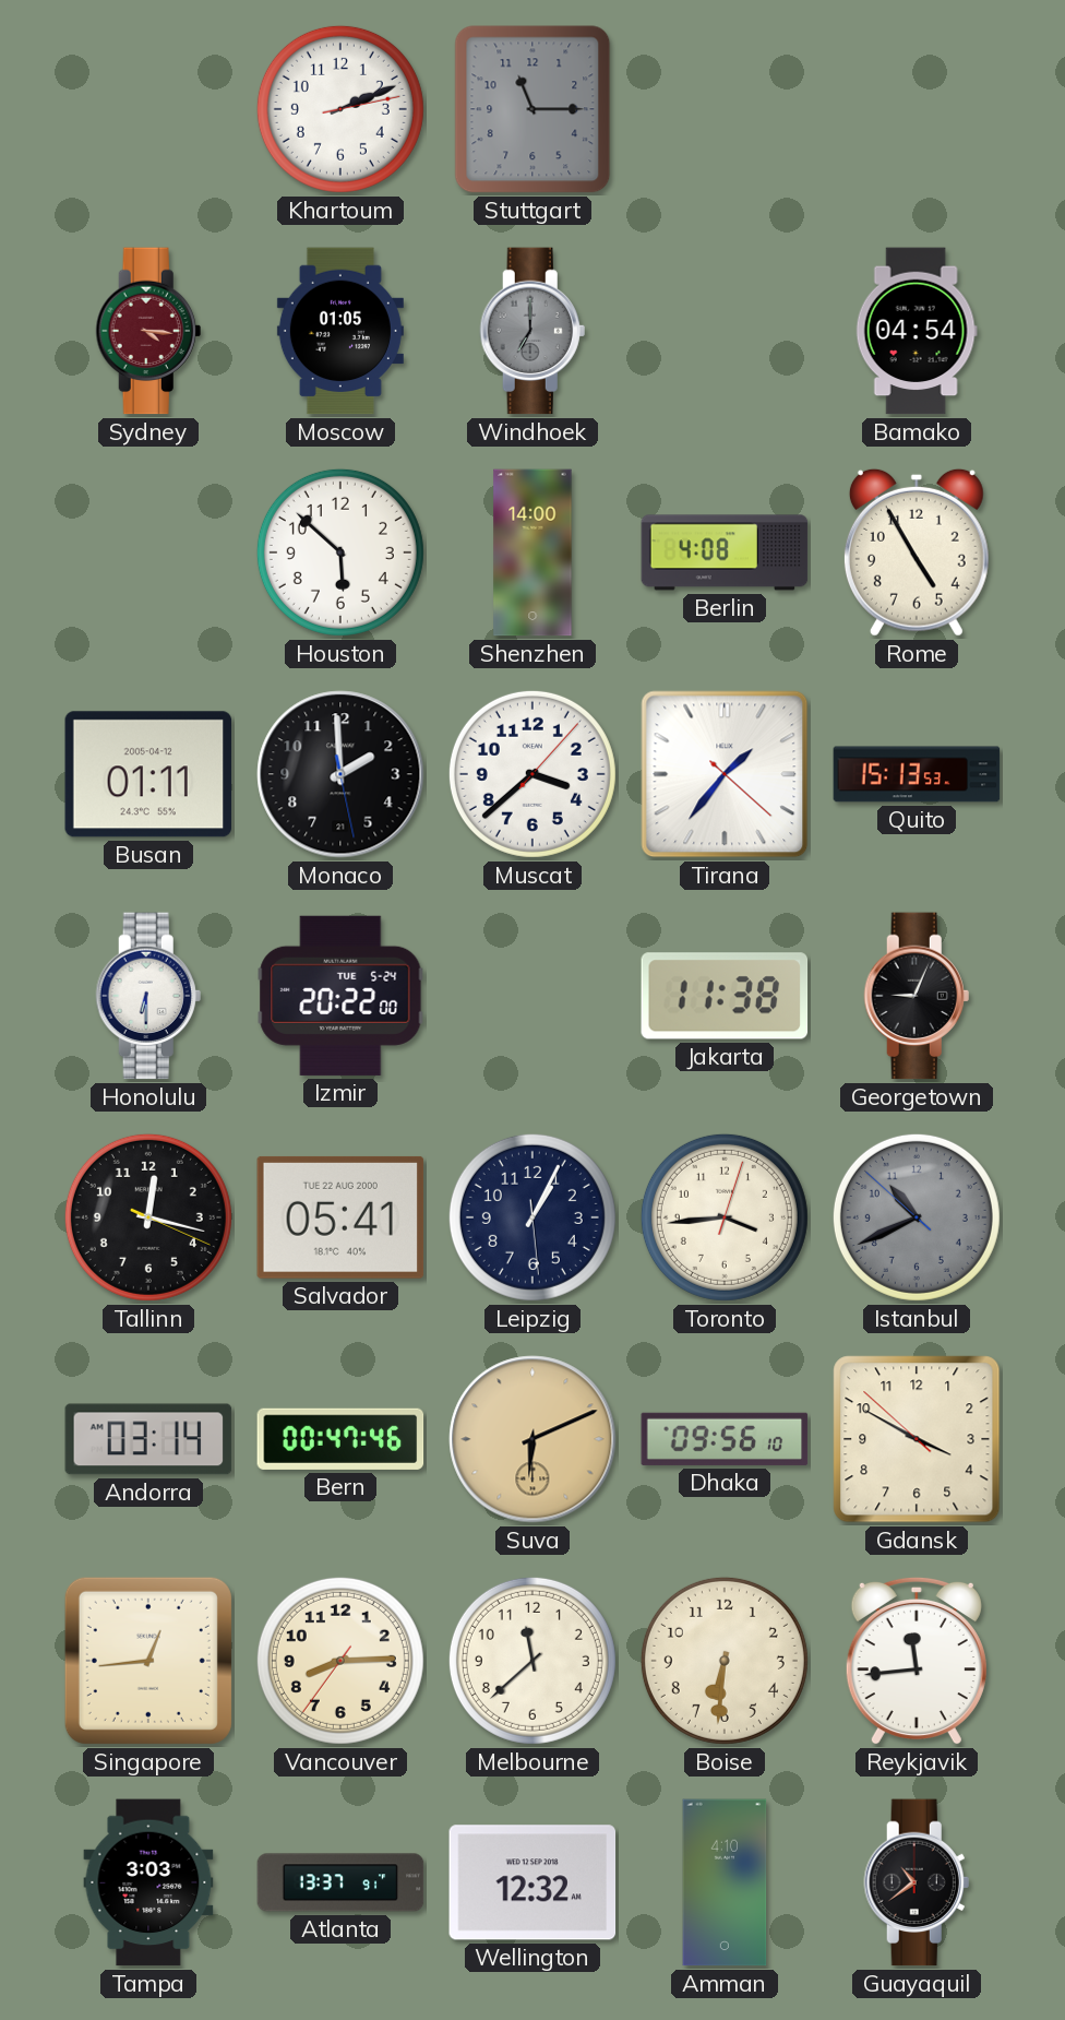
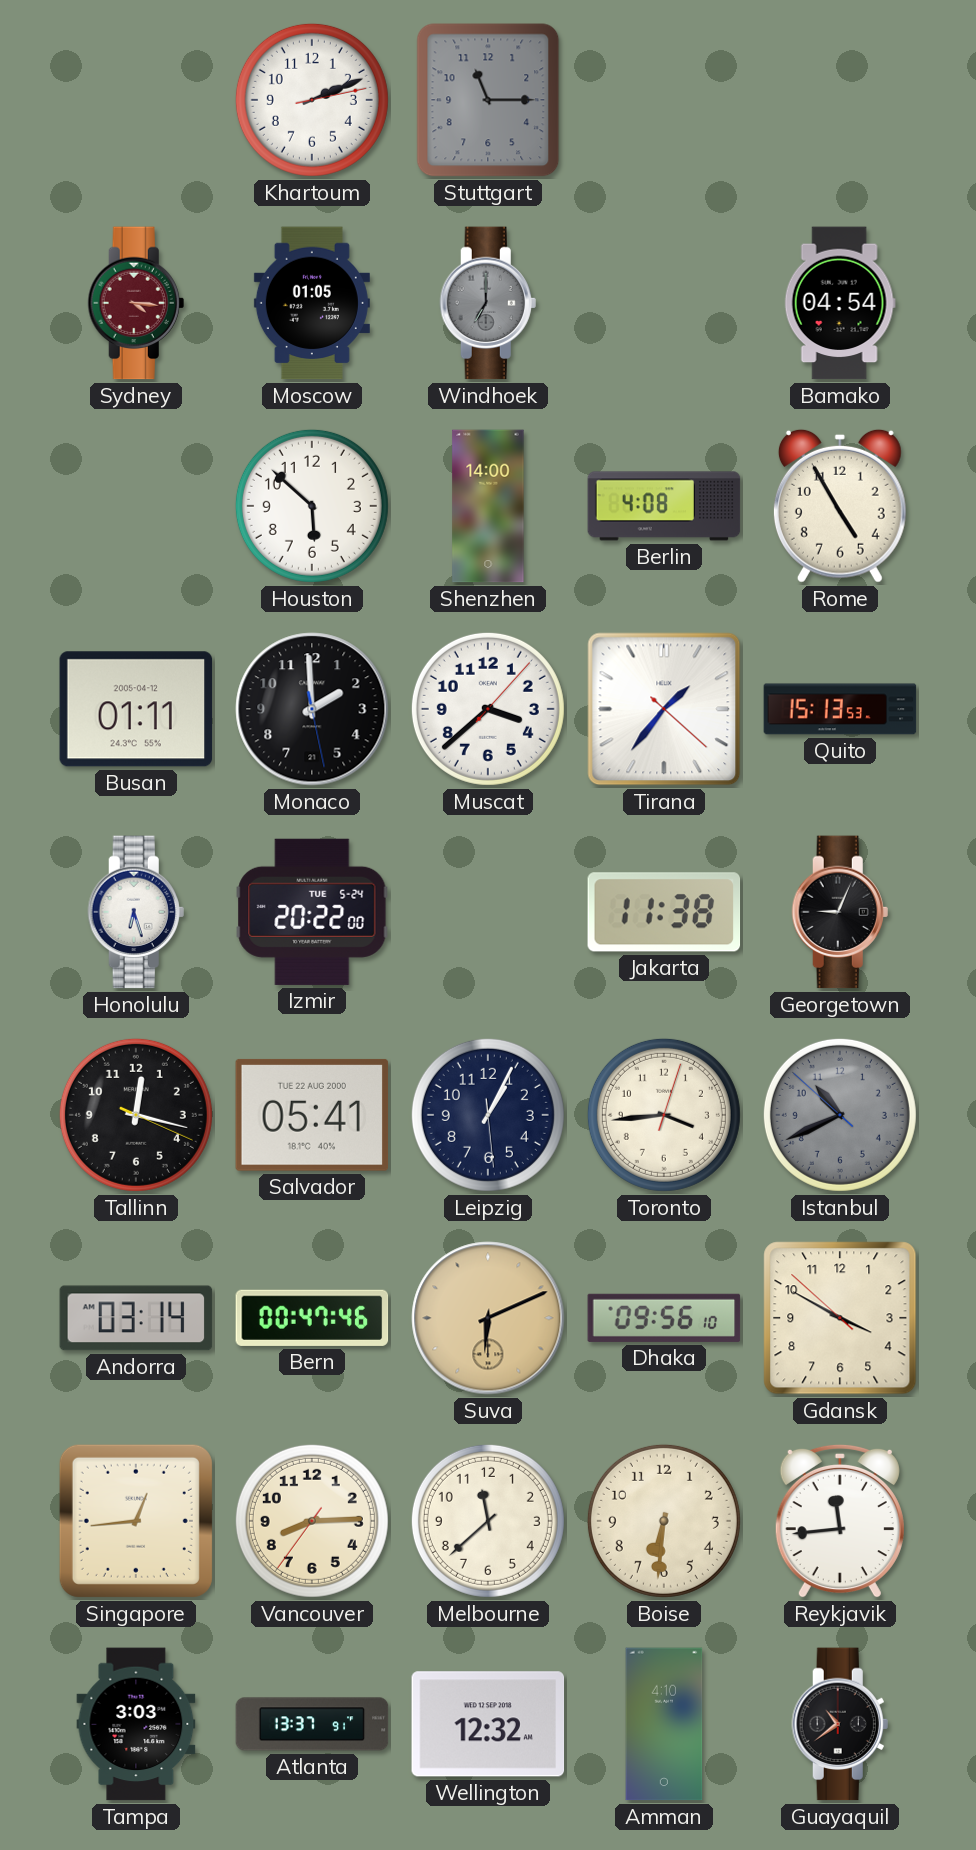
Honolulu: 6:30 -> 6:27
